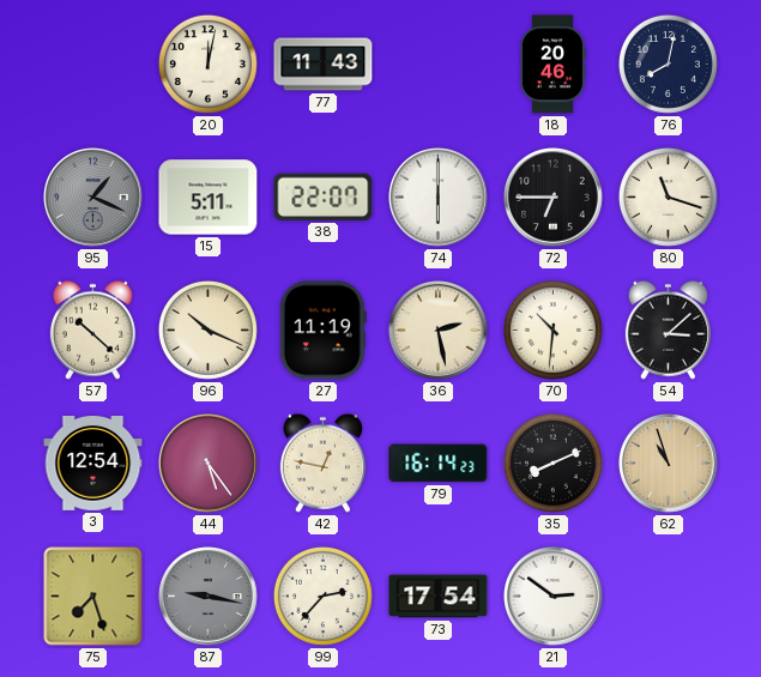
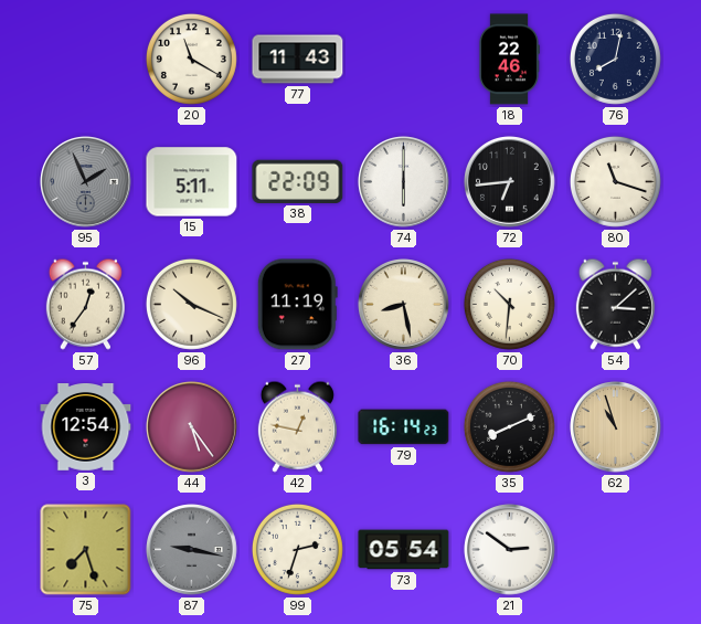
20: 12:02 -> 11:20
18: 20:46 -> 22:46
95: 1:19 -> 1:56
38: 22:07 -> 22:09
72: 6:45 -> 6:44
57: 10:22 -> 12:36
36: 2:28 -> 8:28
99: 2:37 -> 2:33
73: 17:54 -> 05:54
